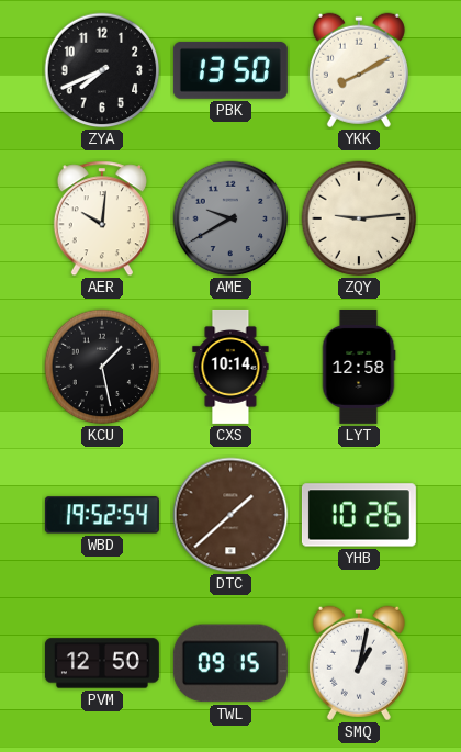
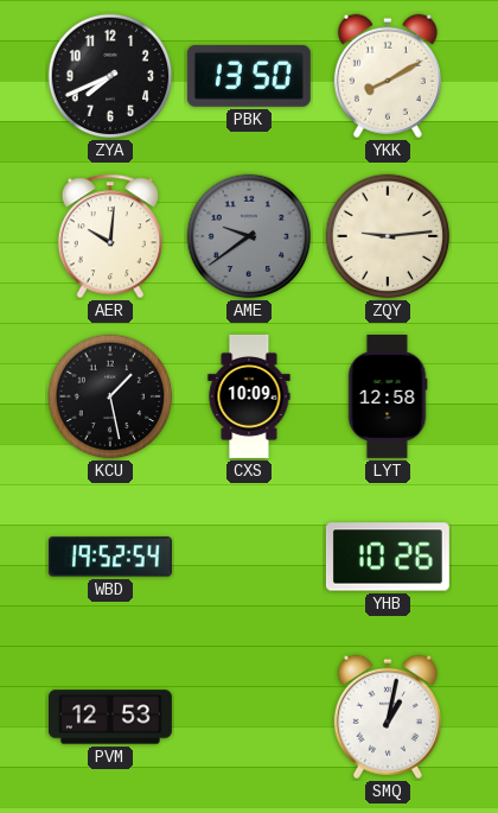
AME: 9:40 -> 9:39
CXS: 10:14 -> 10:09
DTC: 1:38 -> none
PVM: 12:50 -> 12:53
TWL: 09:15 -> none
